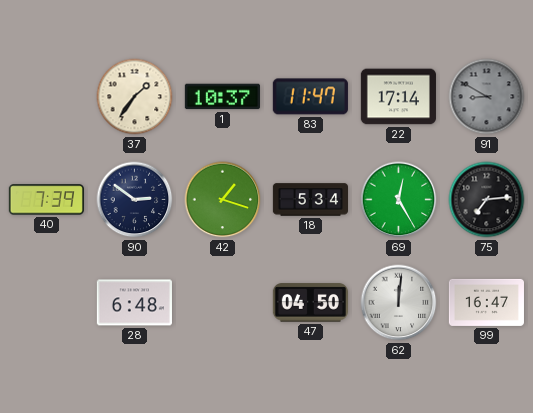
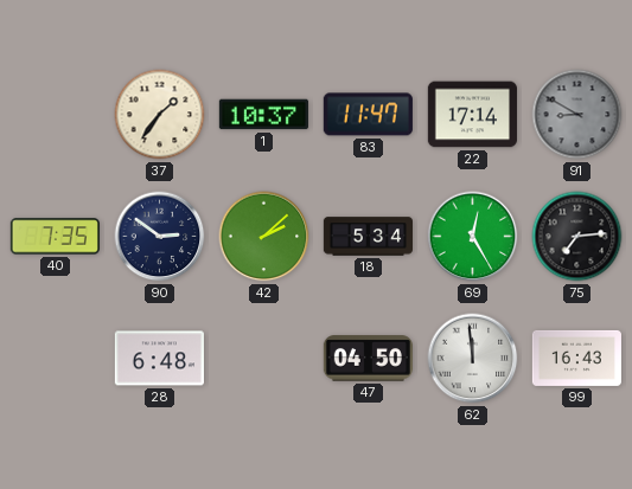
40: 7:39 -> 7:35
42: 1:18 -> 2:08
62: 12:01 -> 11:59
99: 16:47 -> 16:43
